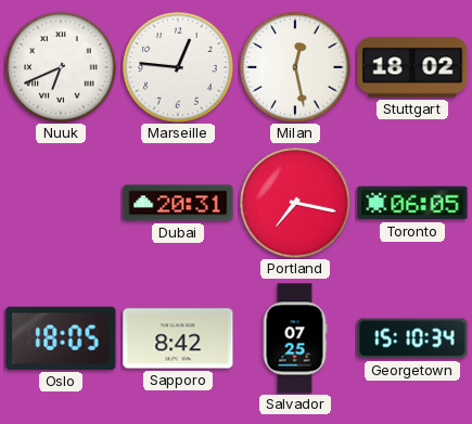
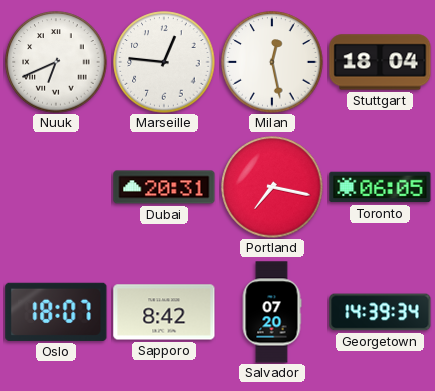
Stuttgart: 18:02 -> 18:04
Oslo: 18:05 -> 18:07
Salvador: 07:25 -> 07:20
Georgetown: 15:10 -> 14:39
